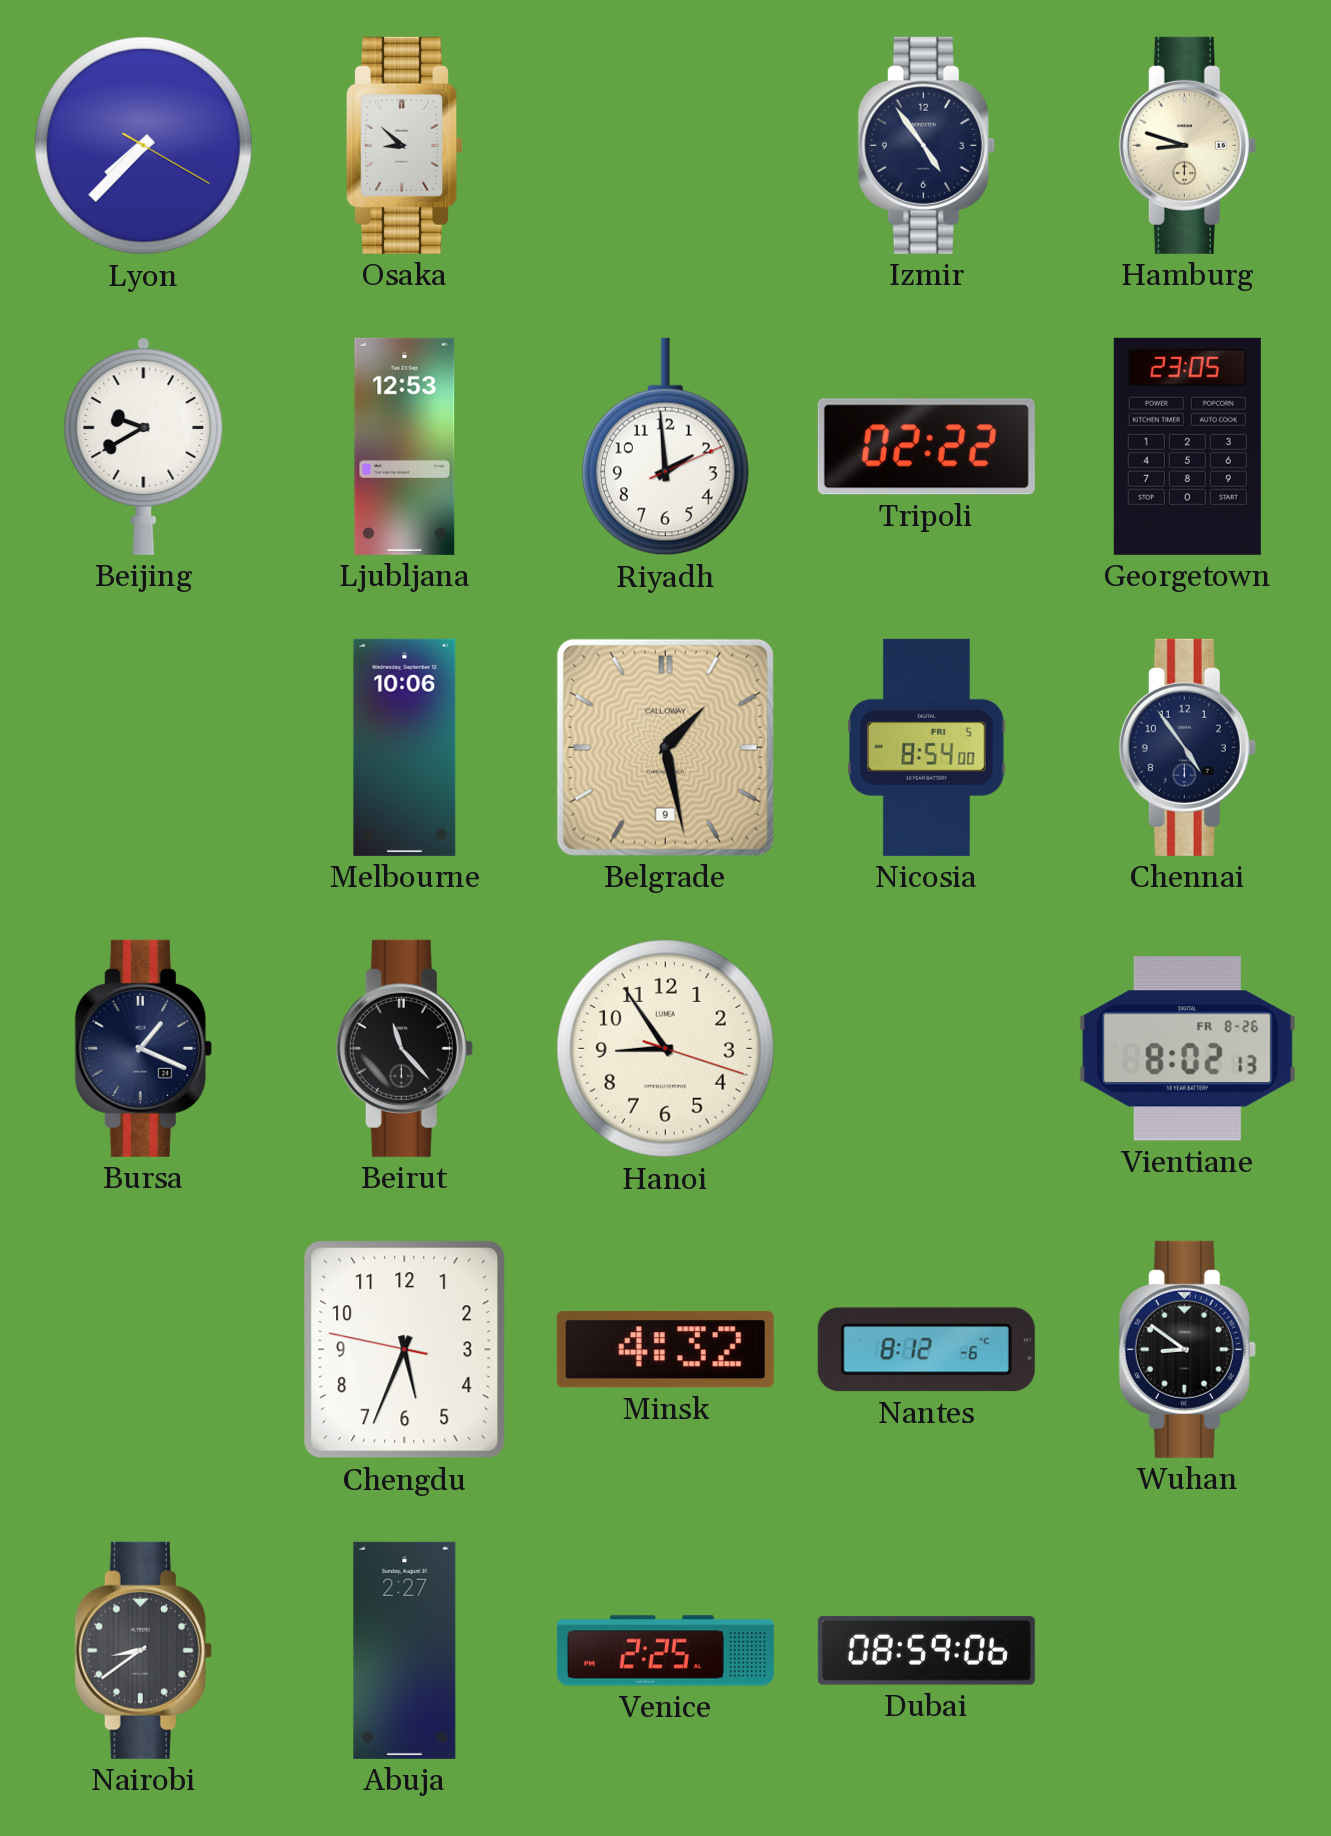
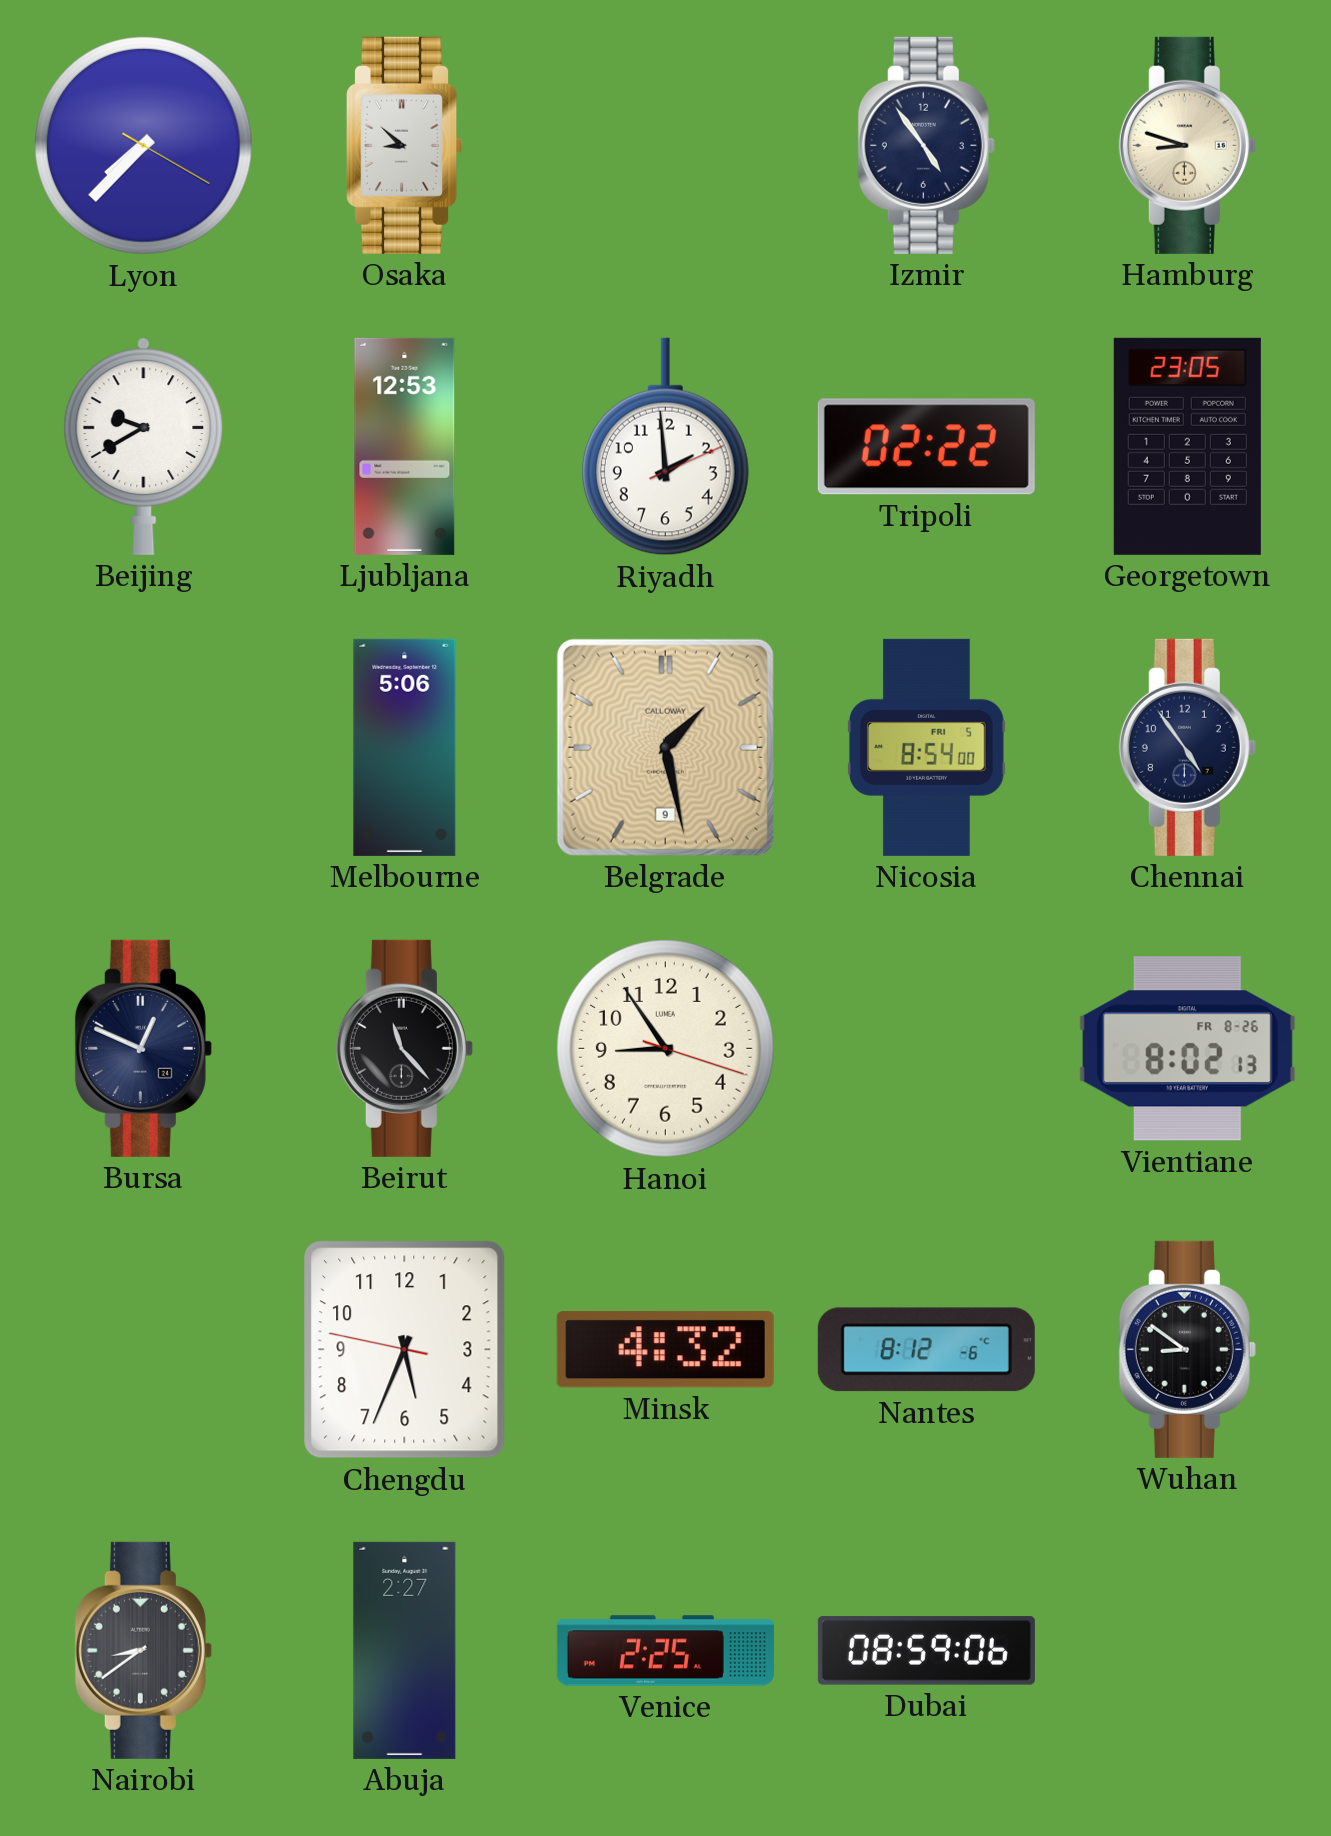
Melbourne: 10:06 -> 5:06
Bursa: 1:19 -> 12:49
